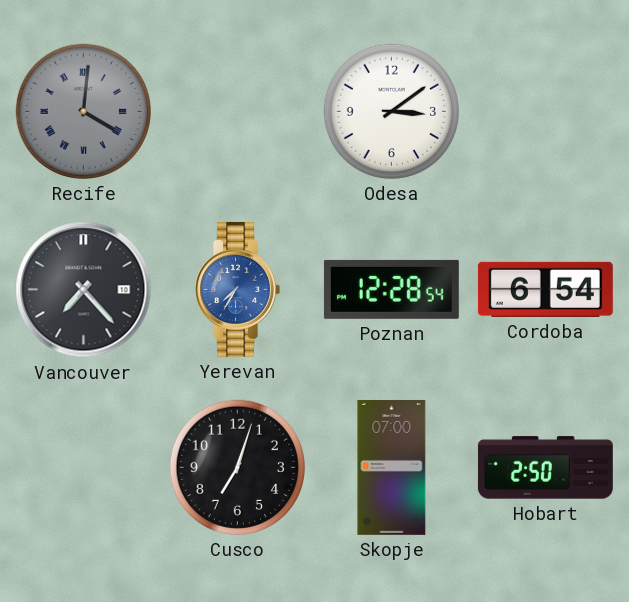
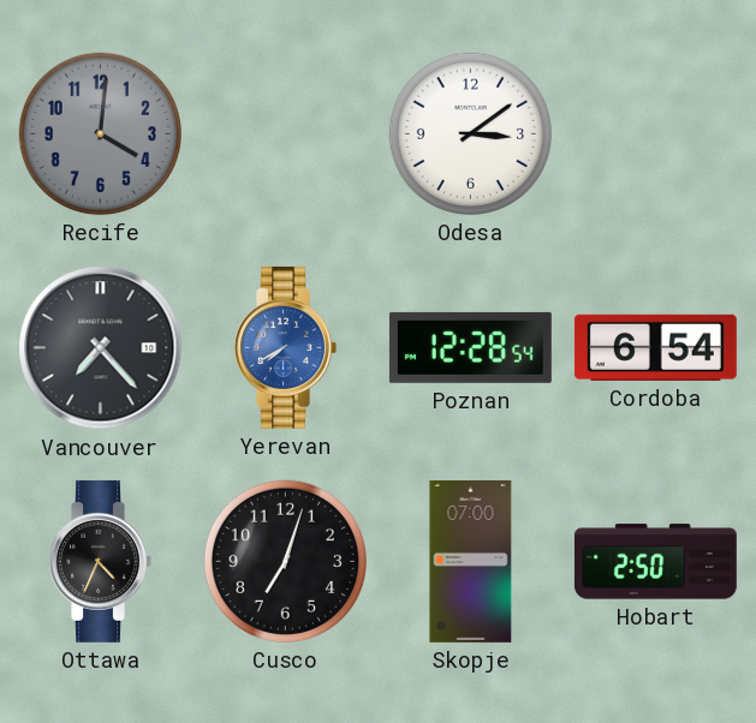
Recife numerals: Roman -> Arabic
Yerevan: 7:35 -> 7:40
Ottawa: none -> 4:34
